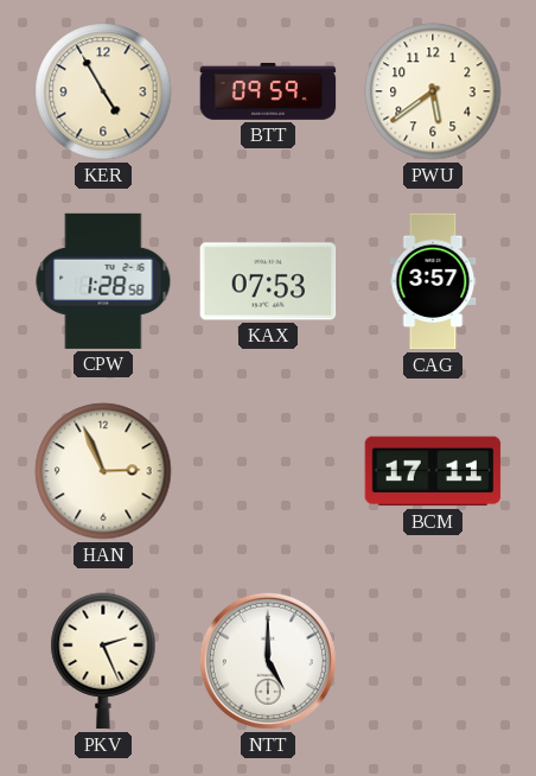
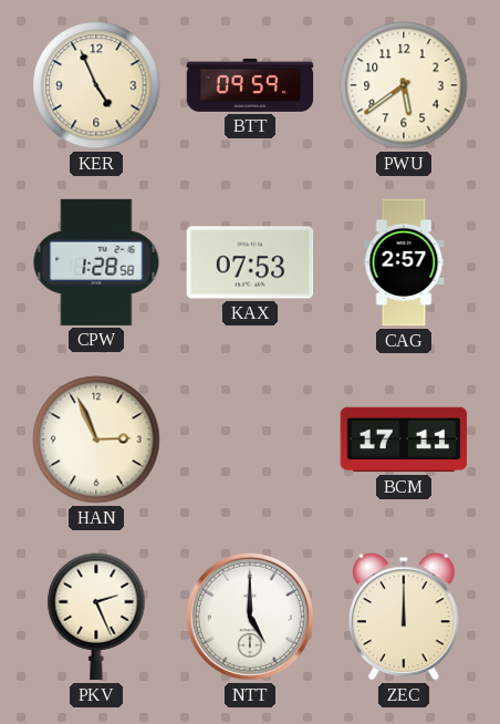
KER: 4:55 -> 4:56
CAG: 3:57 -> 2:57
ZEC: none -> 12:00
